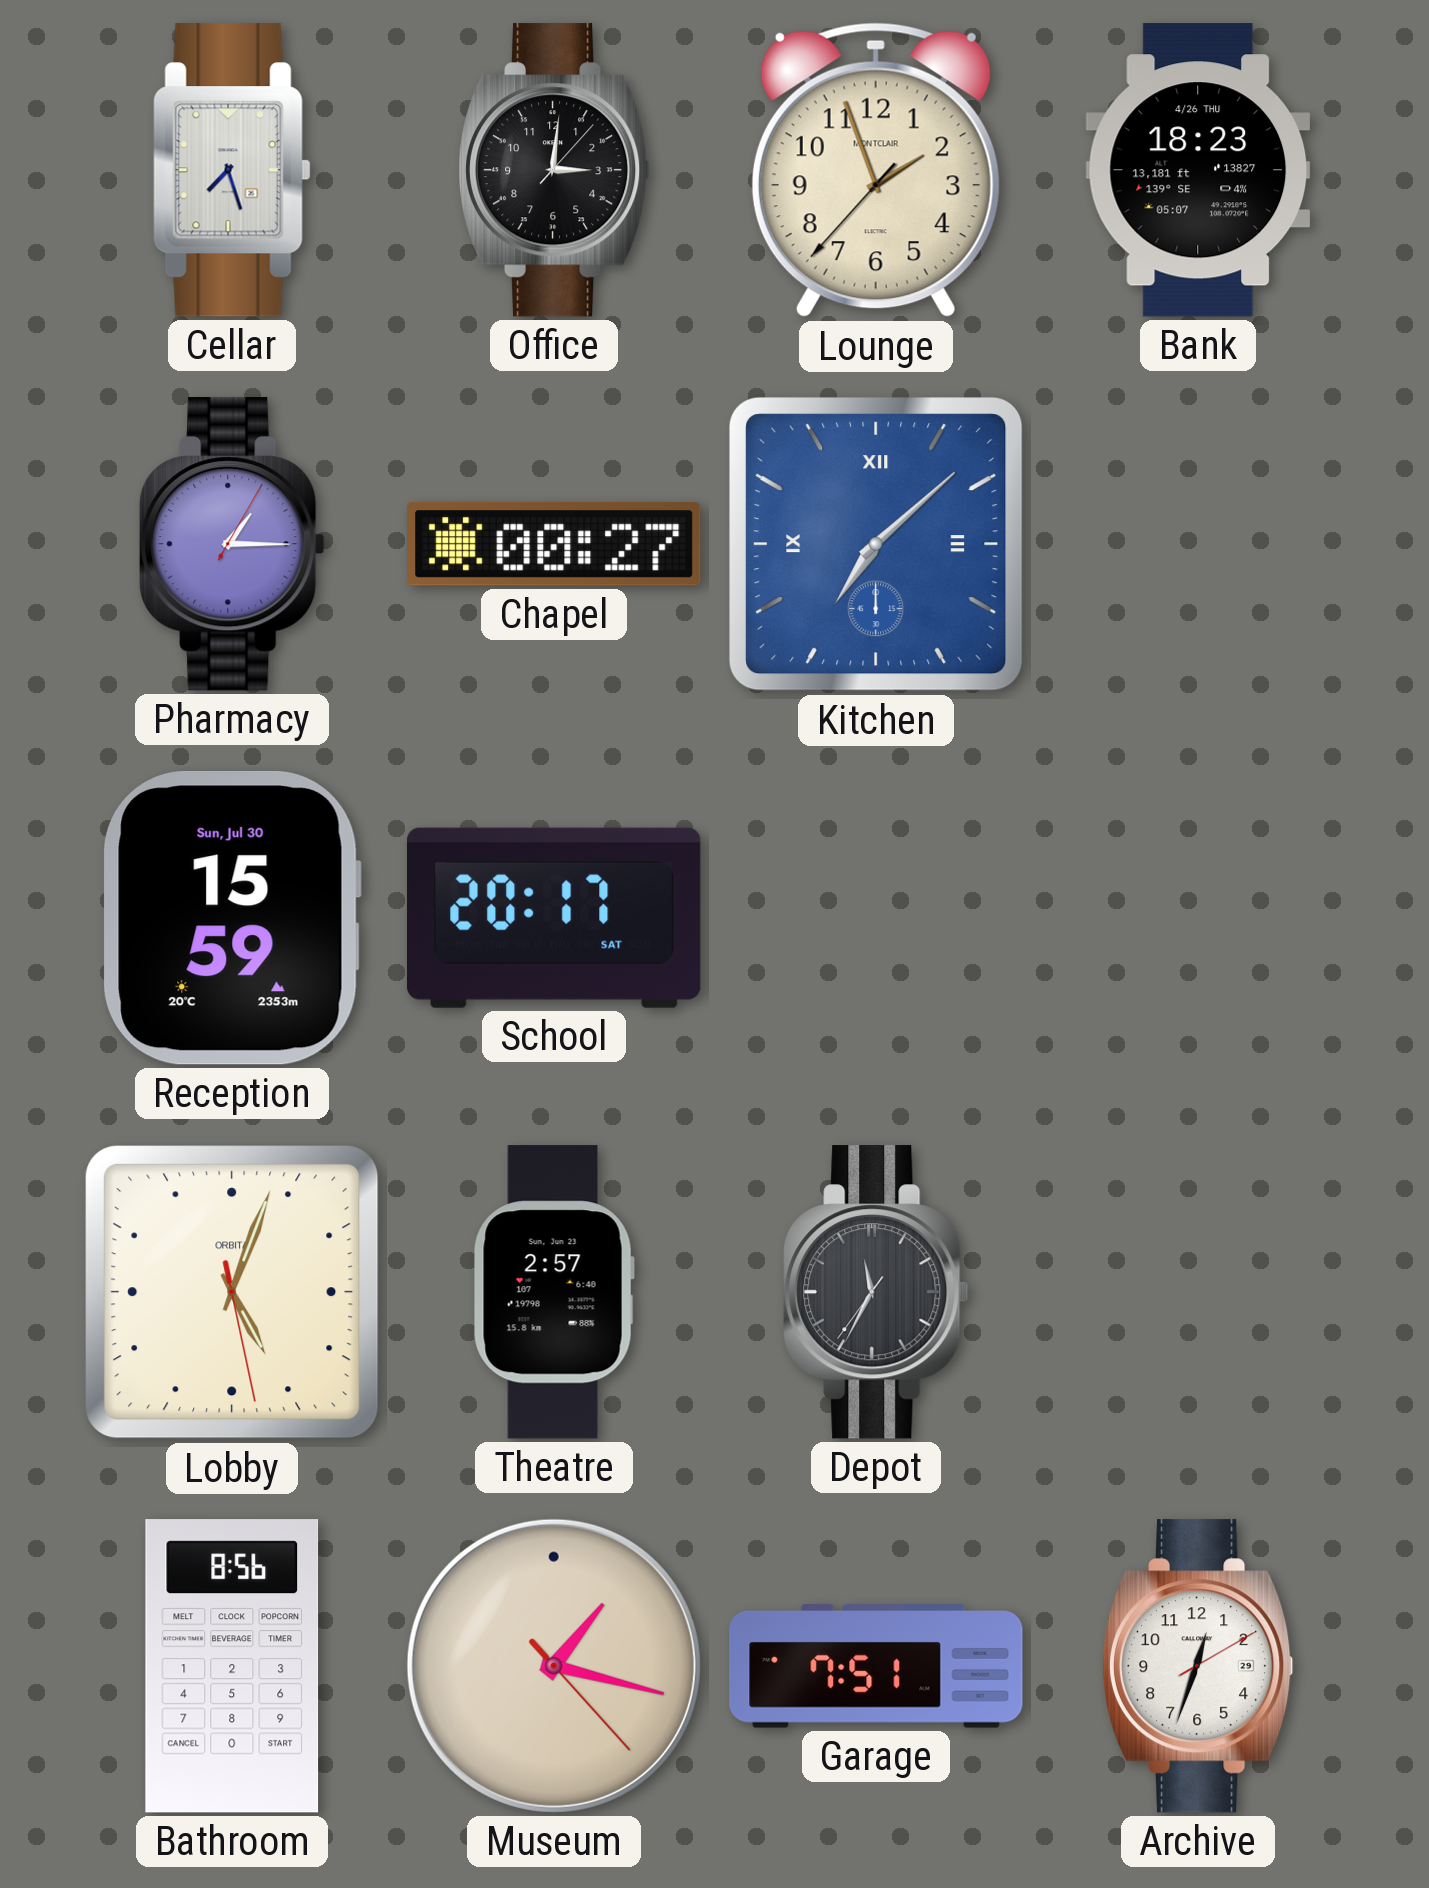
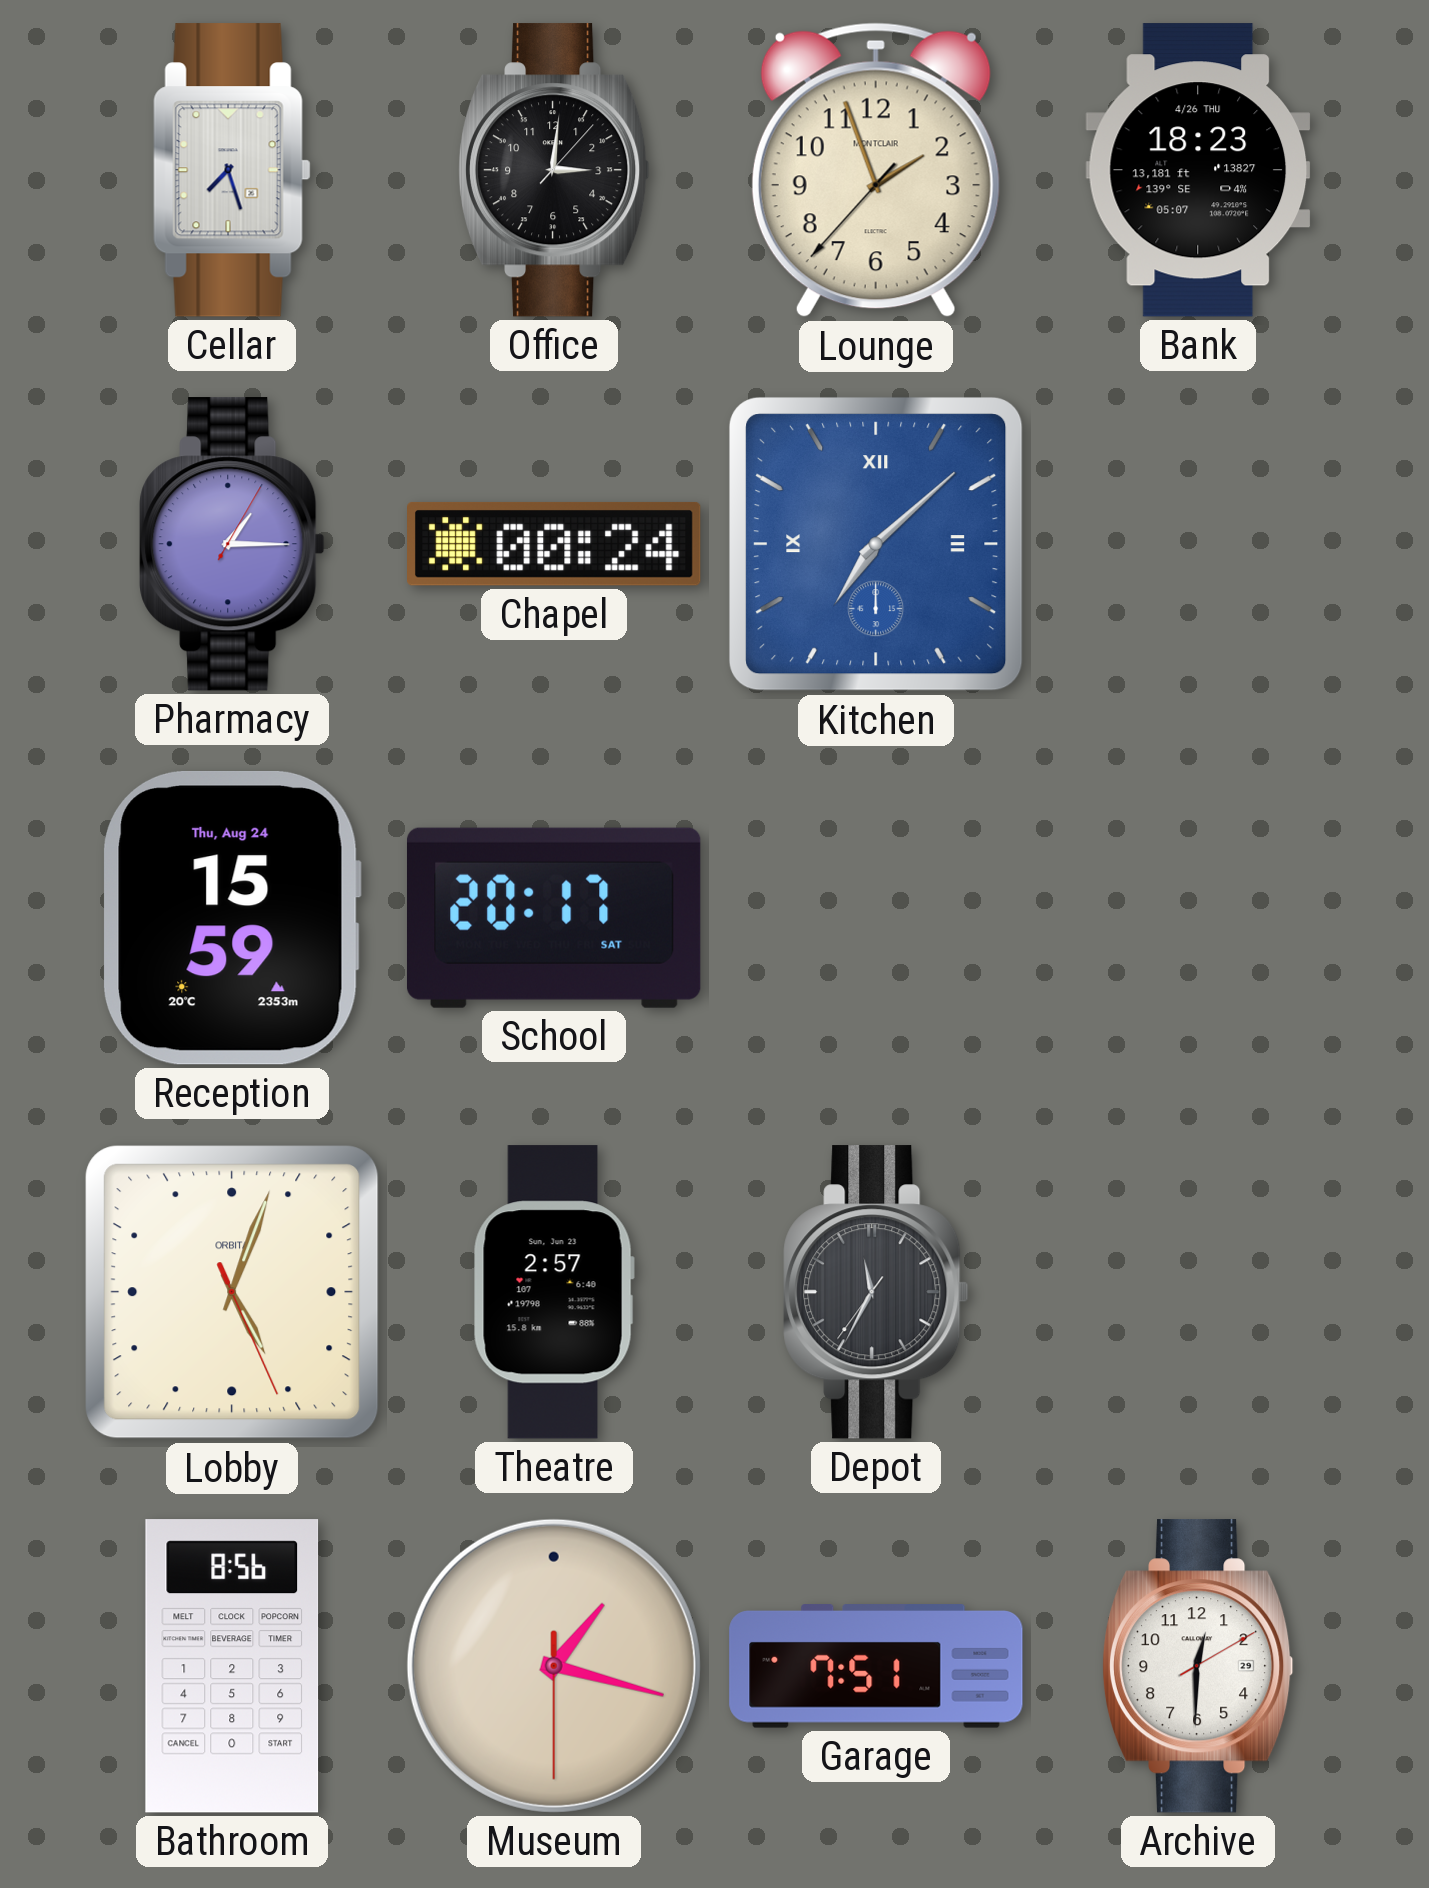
Chapel: 00:27 -> 00:24
Reception date: Sun, Jul 30 -> Thu, Aug 24
Lobby: 5:03:28 -> 5:03:26
Museum: 1:17:23 -> 1:17:30
Archive: 12:33 -> 12:30
